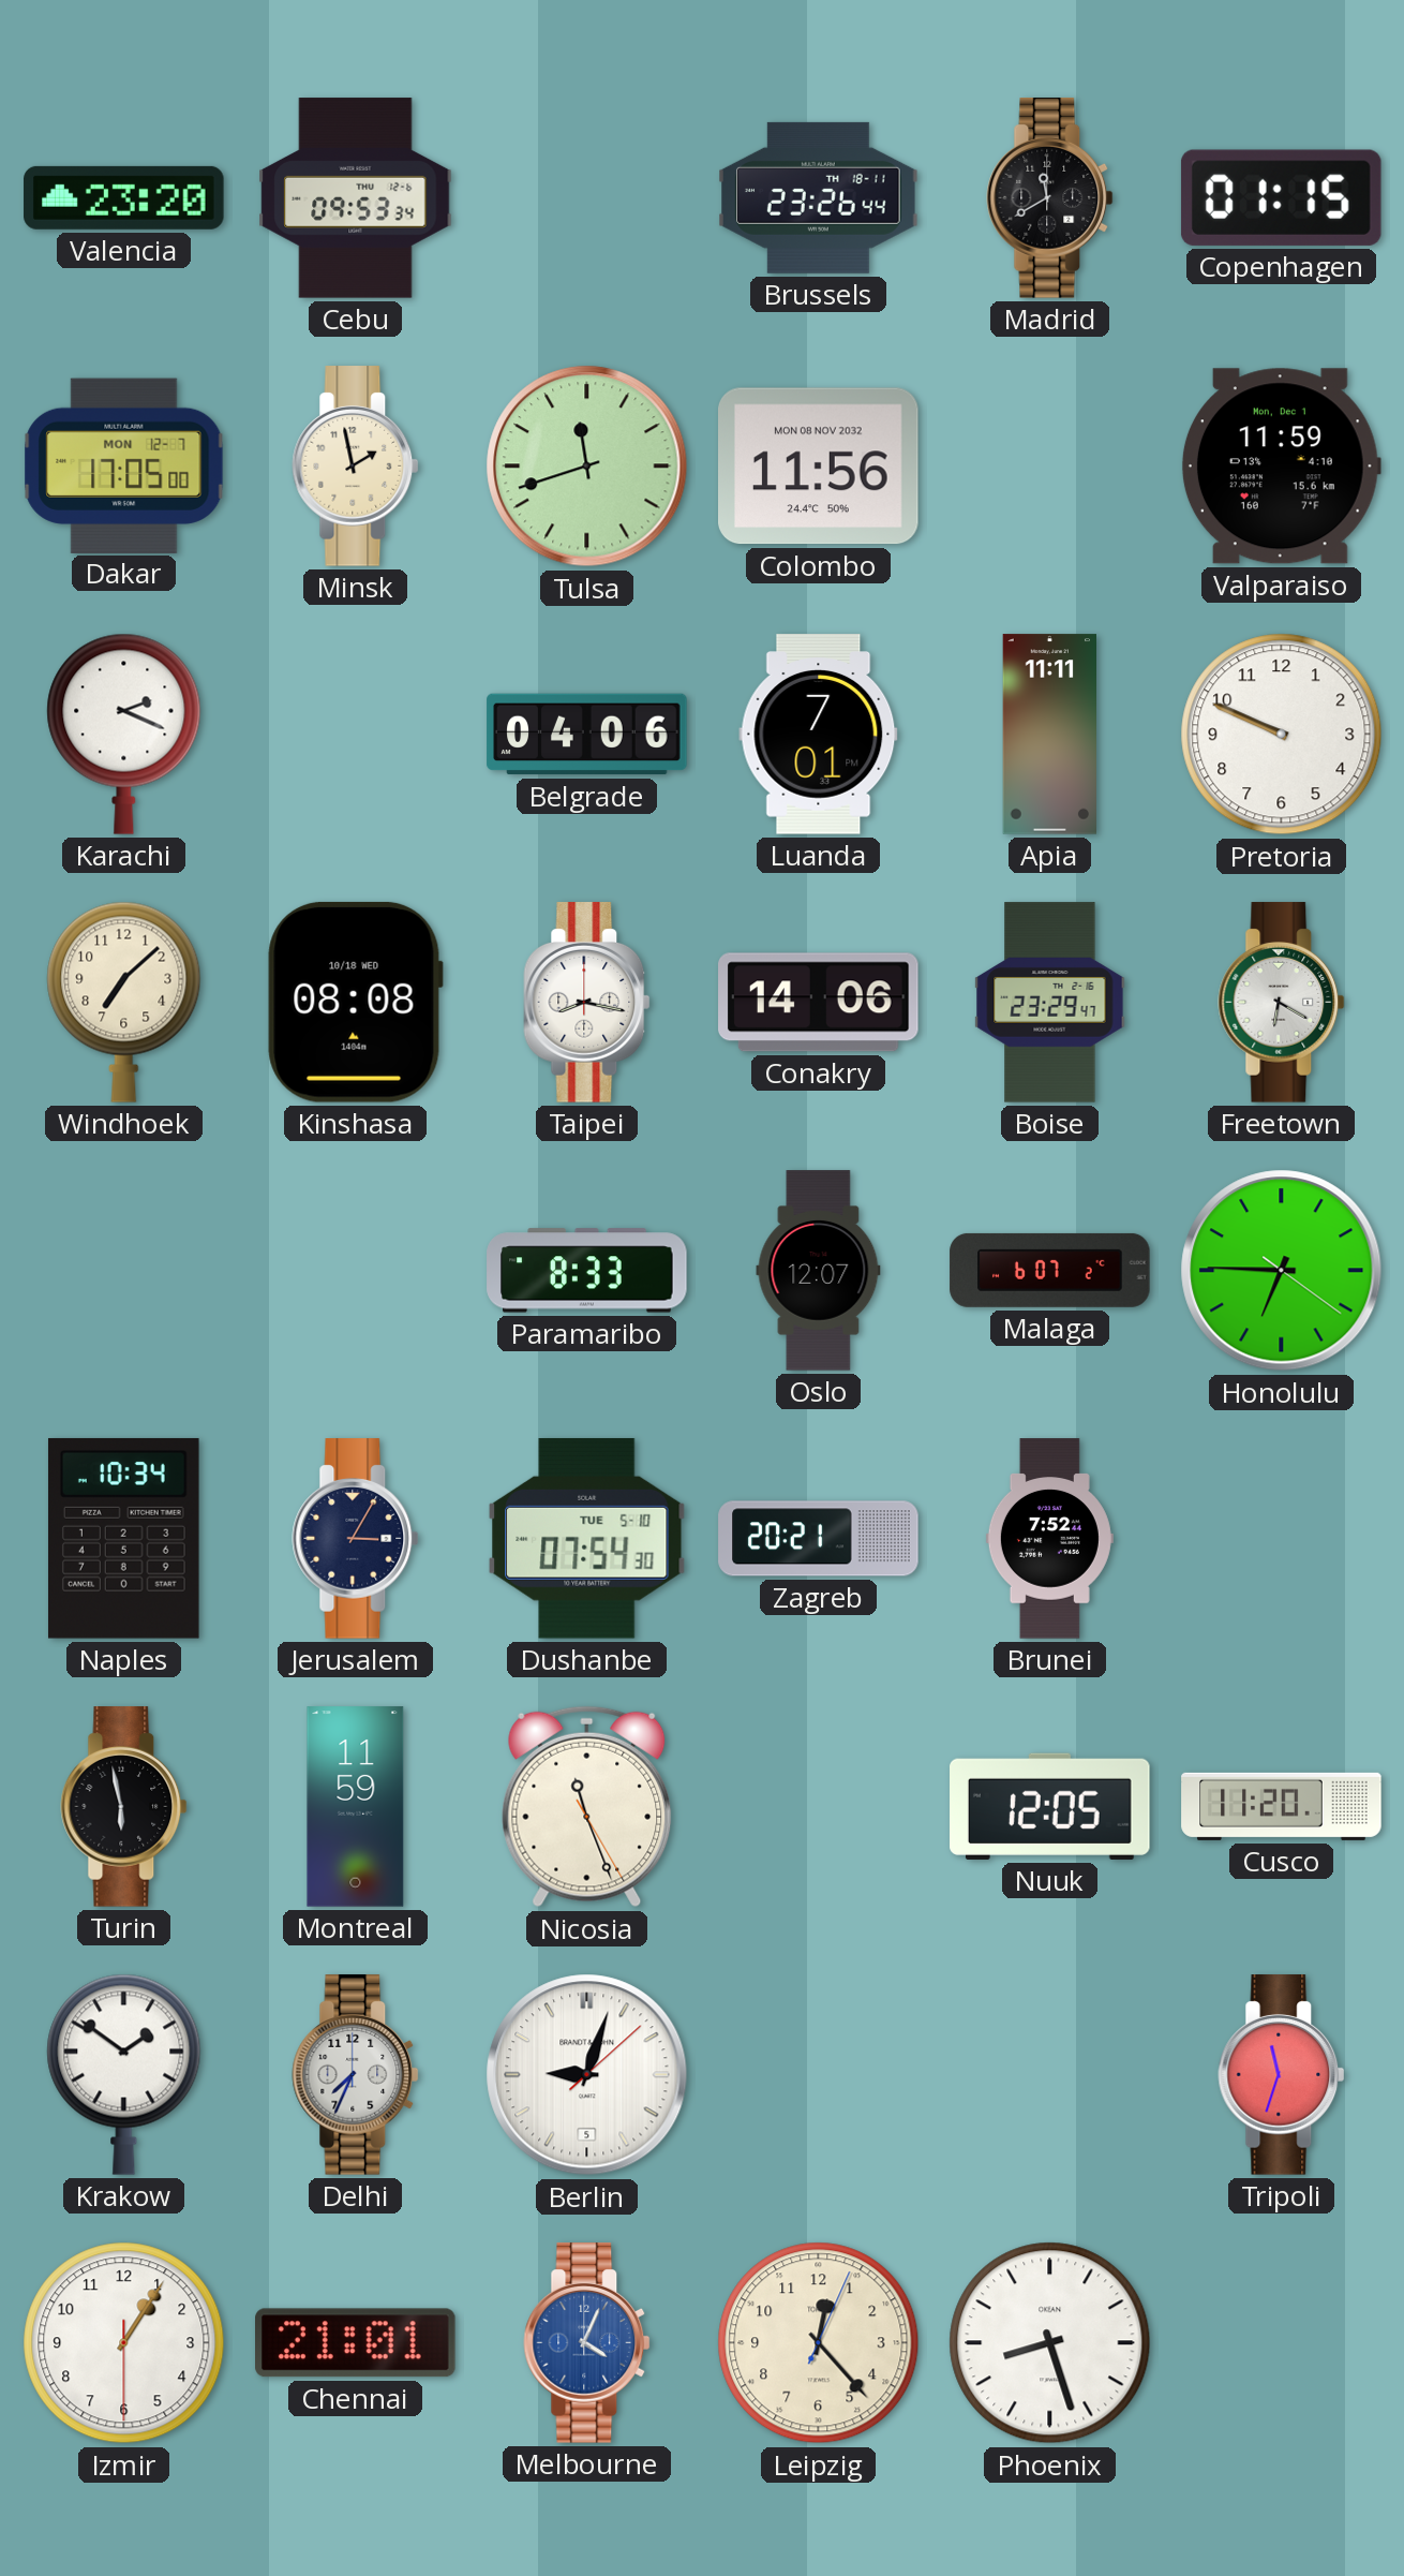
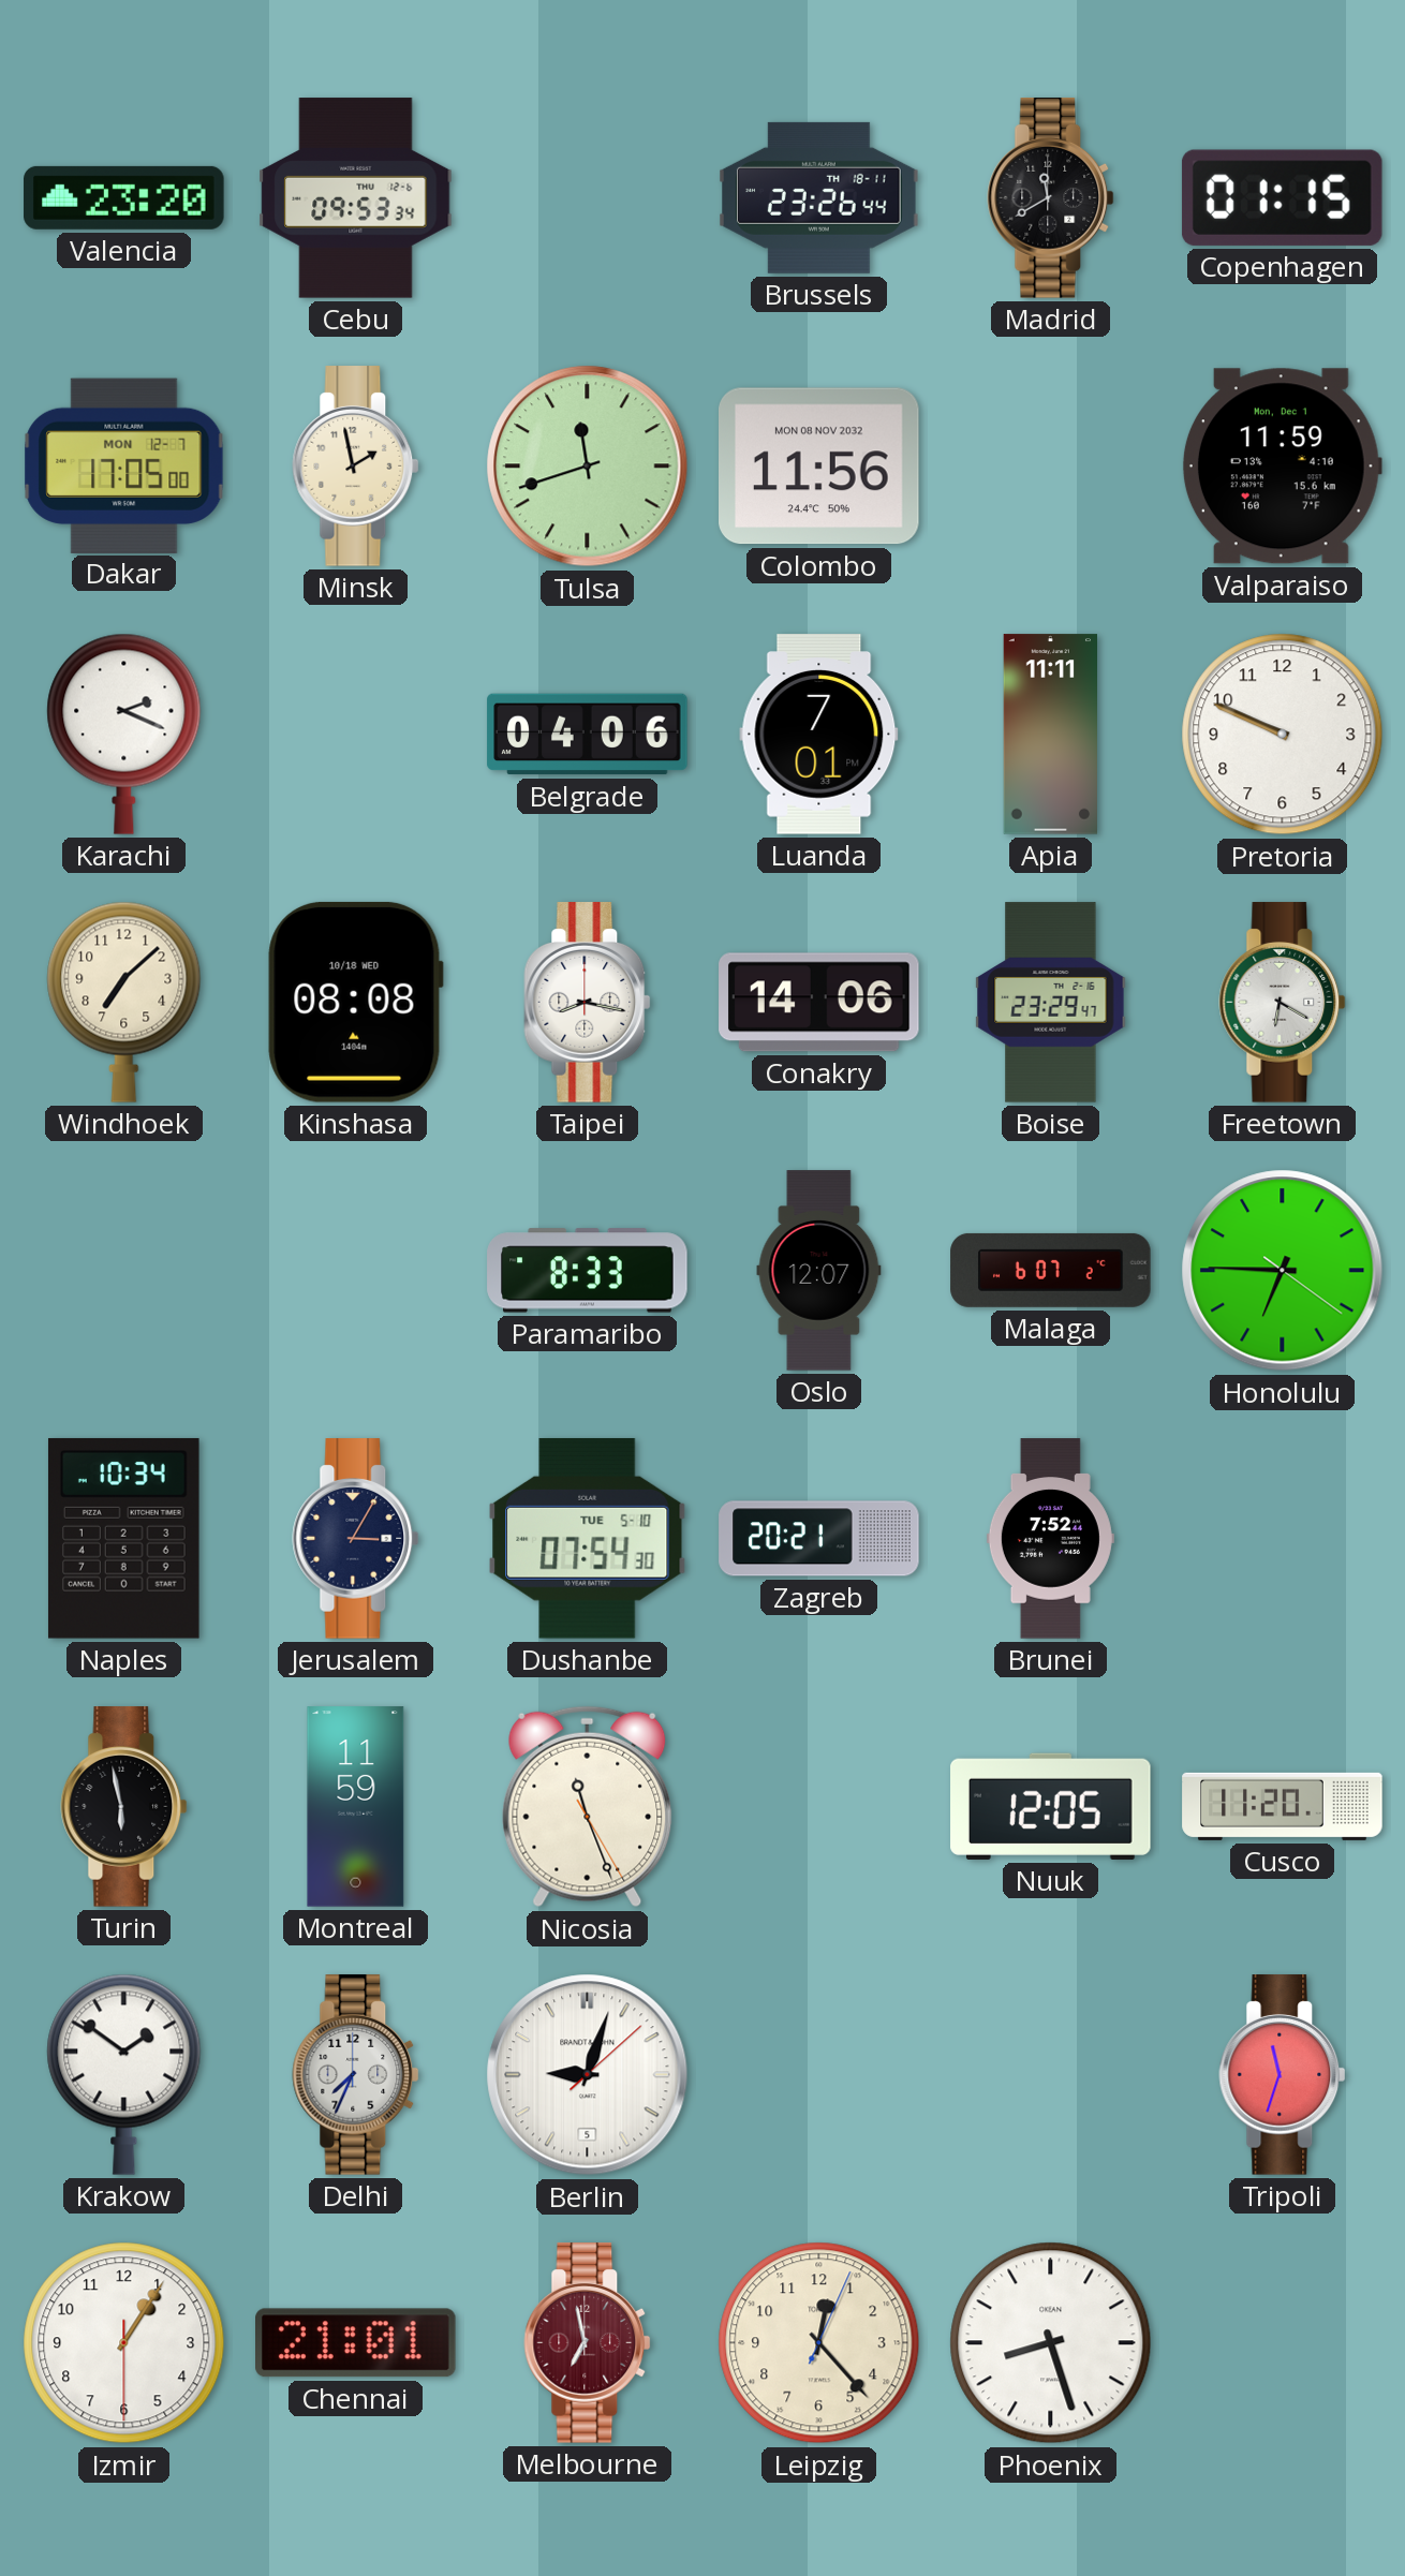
Melbourne: 4:04 -> 6:58
Melbourne dial: blue -> burgundy
